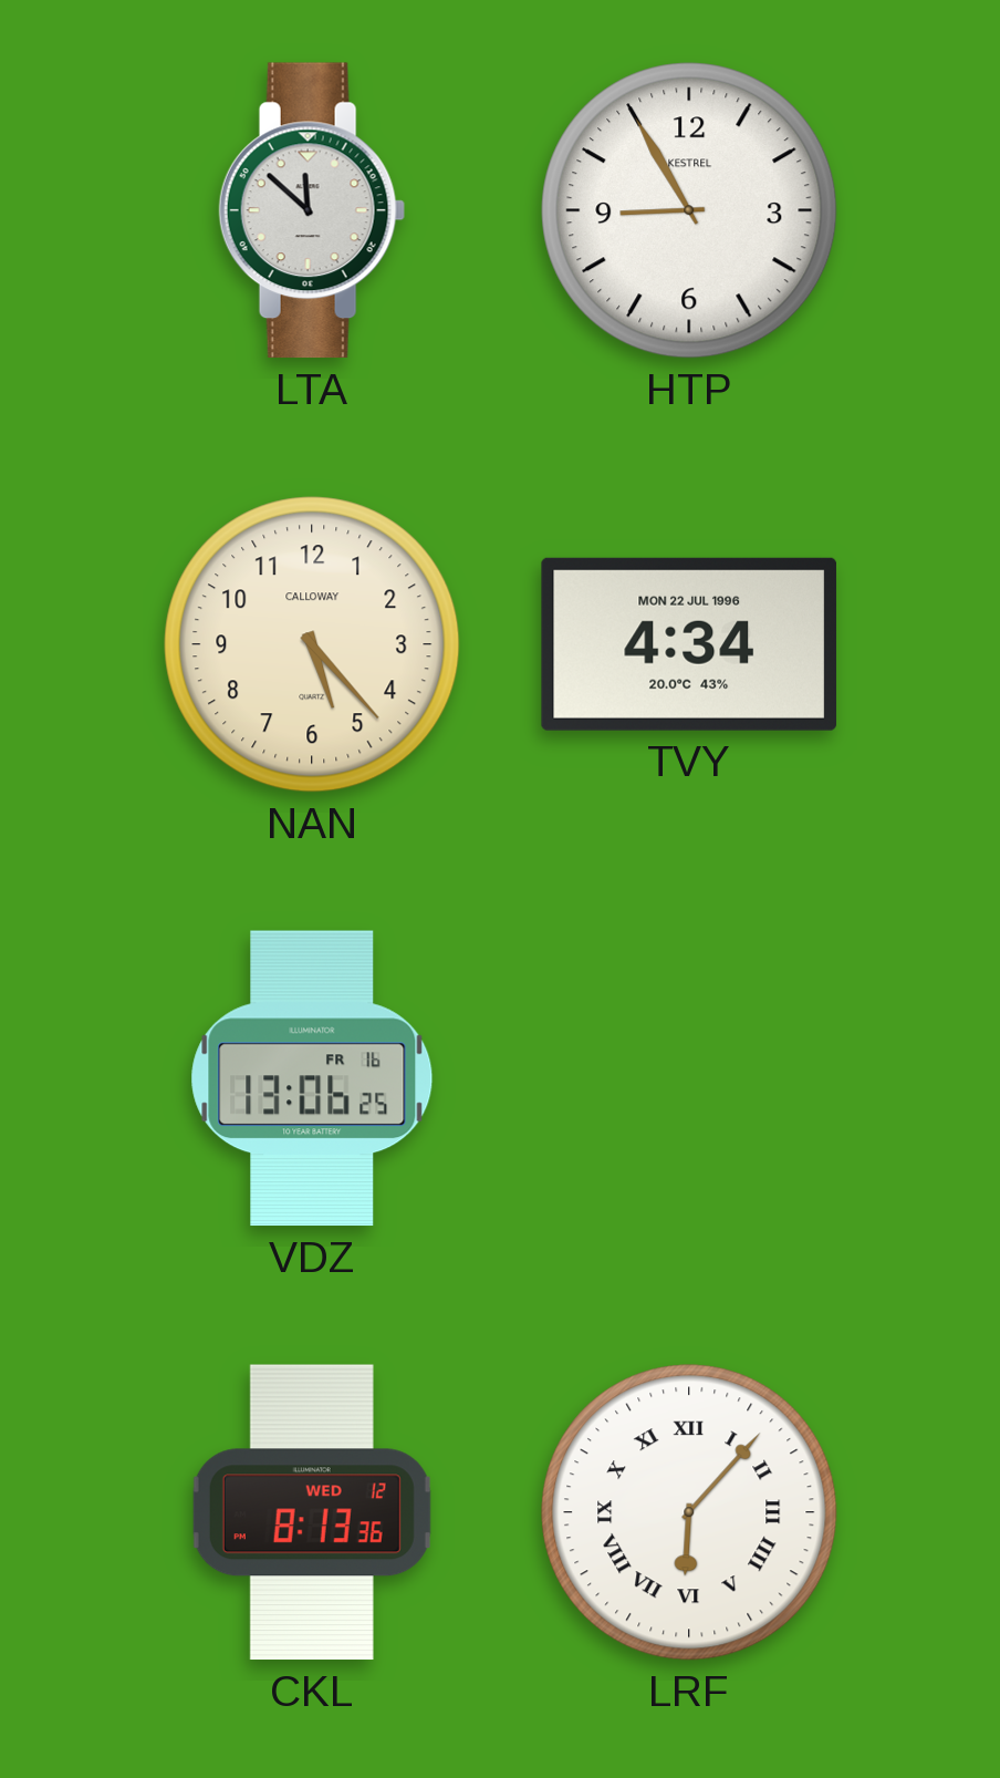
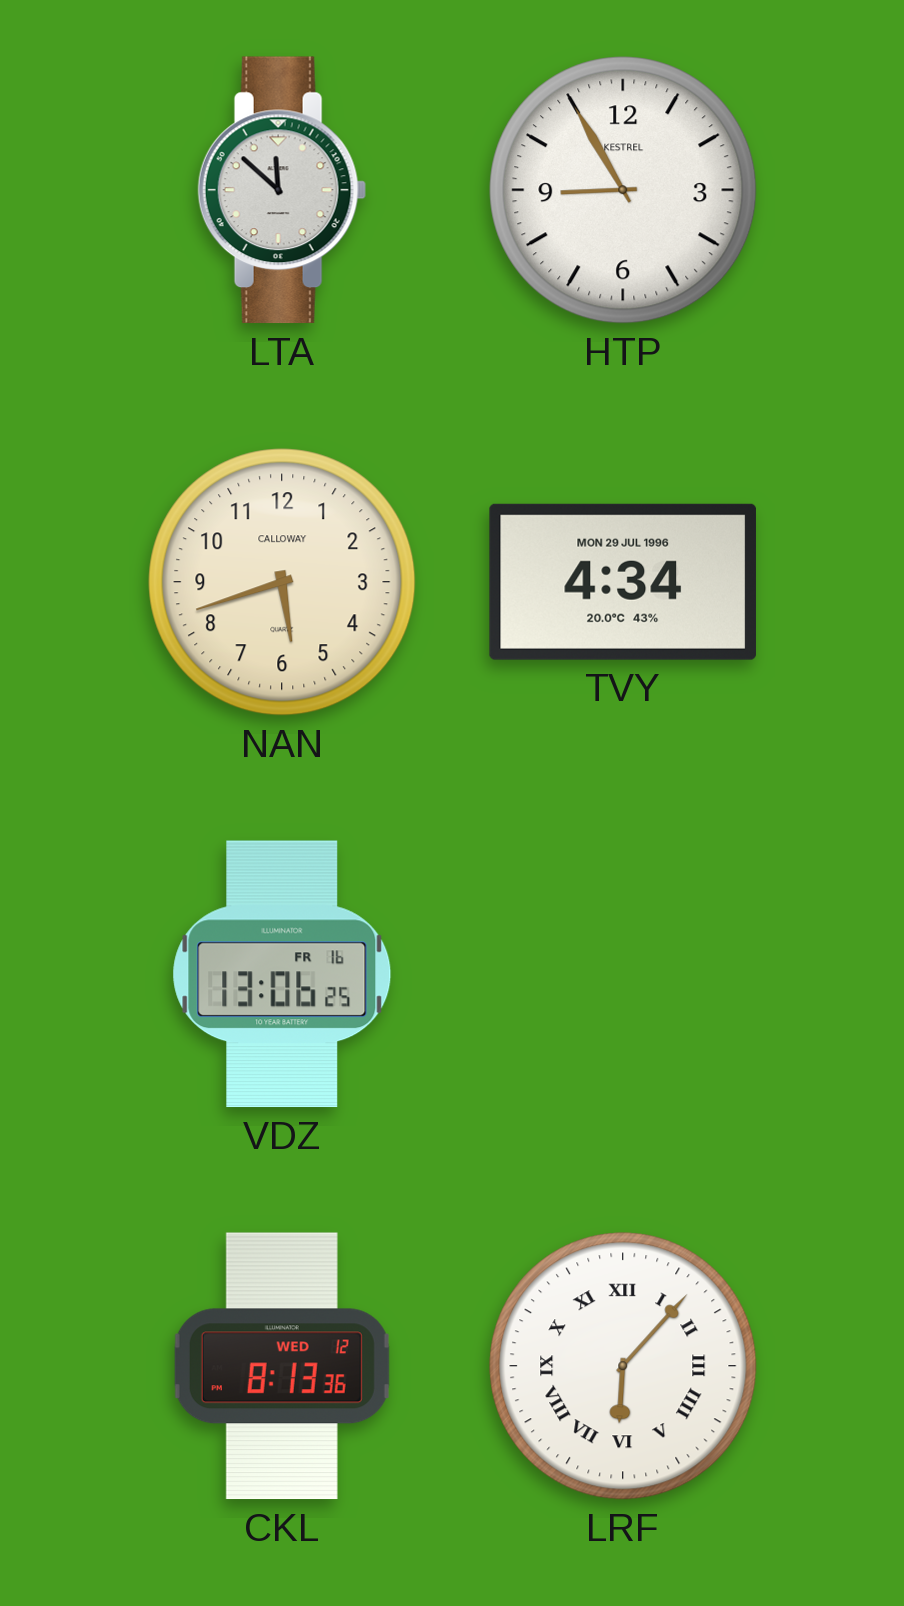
NAN: 5:23 -> 5:42
TVY date: MON 22 JUL 1996 -> MON 29 JUL 1996
